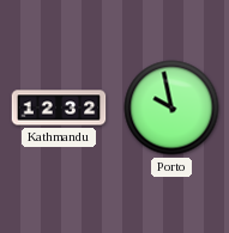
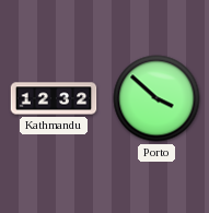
Porto: 9:58 -> 3:52
